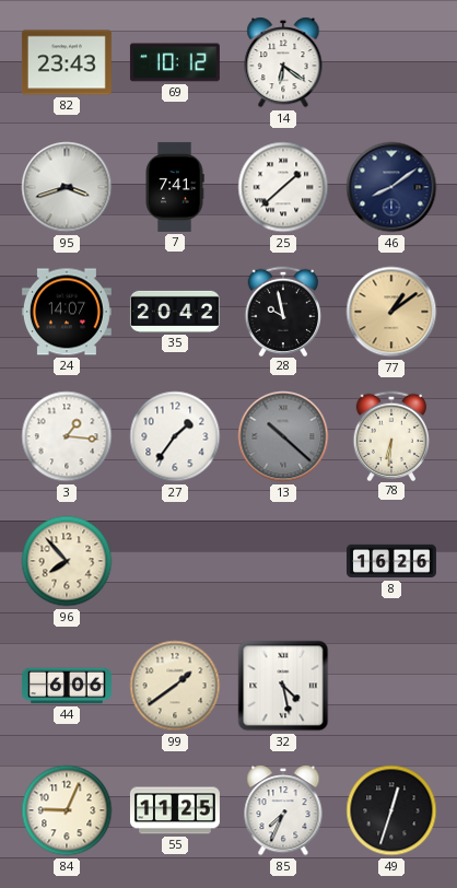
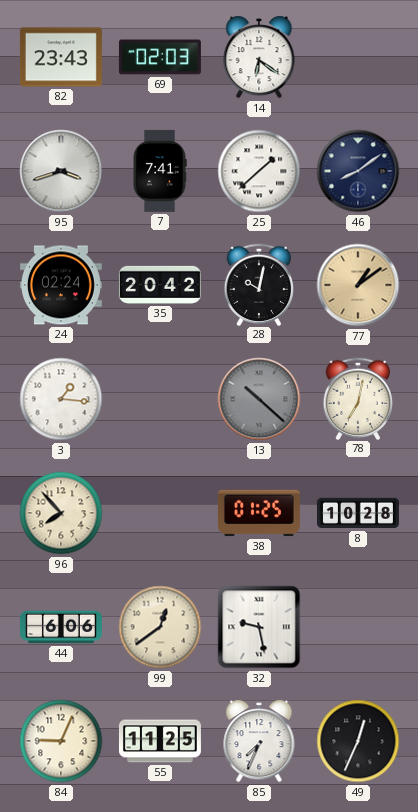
69: 10:12 -> 02:03
24: 14:07 -> 02:24
28: 9:58 -> 10:02
27: 1:36 -> none
78: 6:31 -> 7:02
38: none -> 01:25
8: 16:26 -> 10:28
99: 1:39 -> 12:39
32: 4:28 -> 9:28
49: 12:33 -> 12:34
